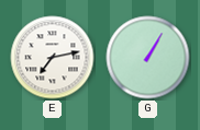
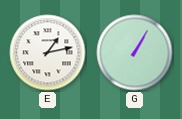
E: 7:13 -> 1:13
